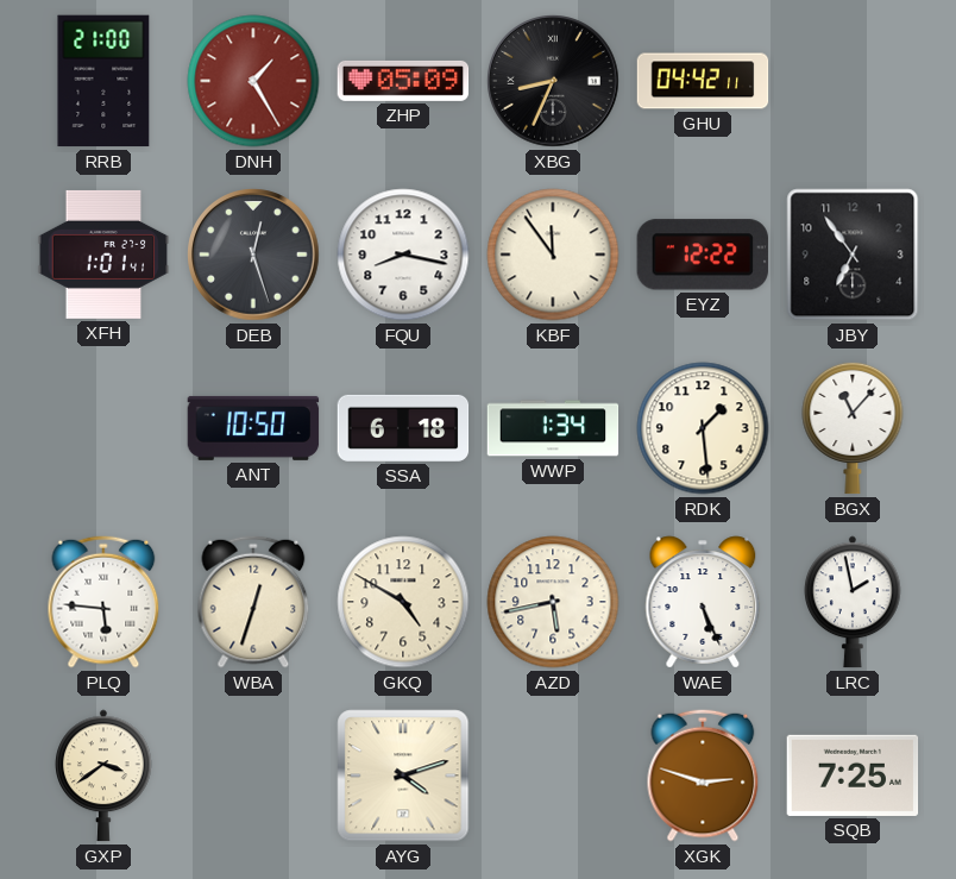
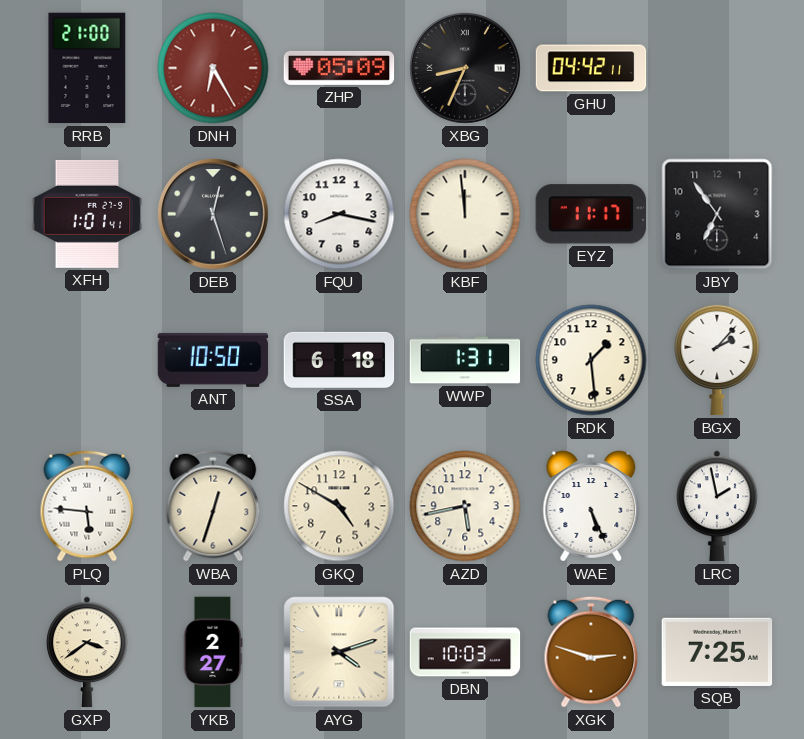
DNH: 1:25 -> 6:25
KBF: 11:54 -> 11:59
EYZ: 12:22 -> 11:17
WWP: 1:34 -> 1:31
BGX: 11:07 -> 2:07
YKB: none -> 2:27
DBN: none -> 10:03
